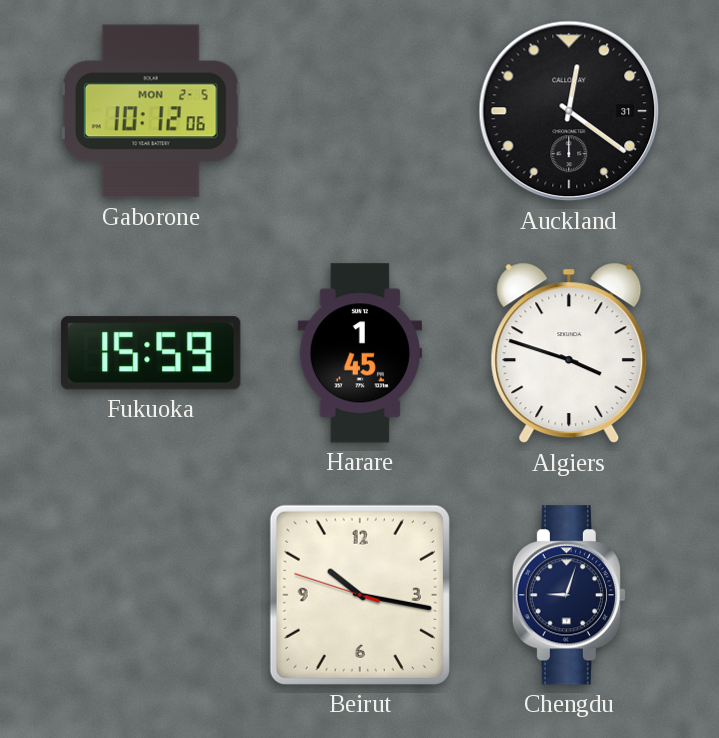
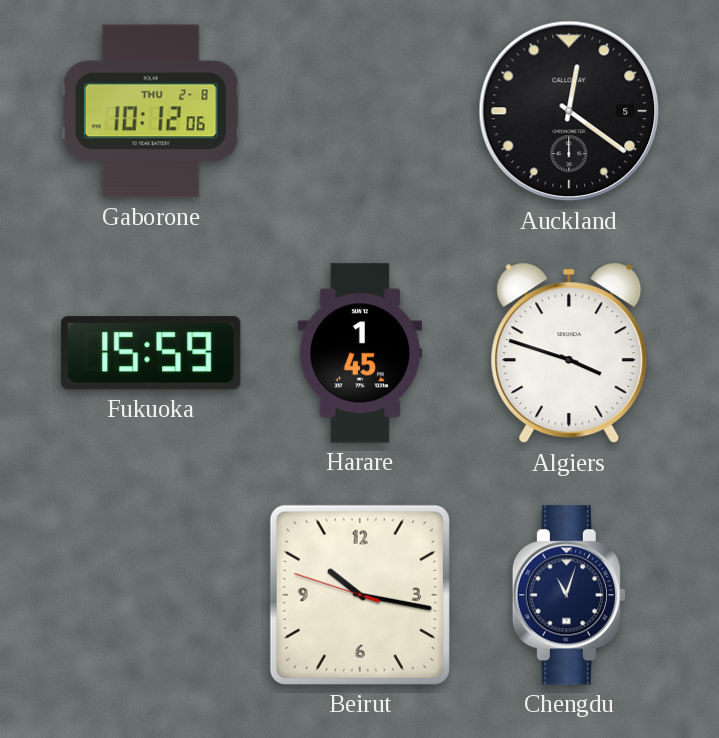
Gaborone date: MON 2-5 -> THU 2-8
Auckland date: 31 -> 5
Chengdu: 9:03 -> 11:03
